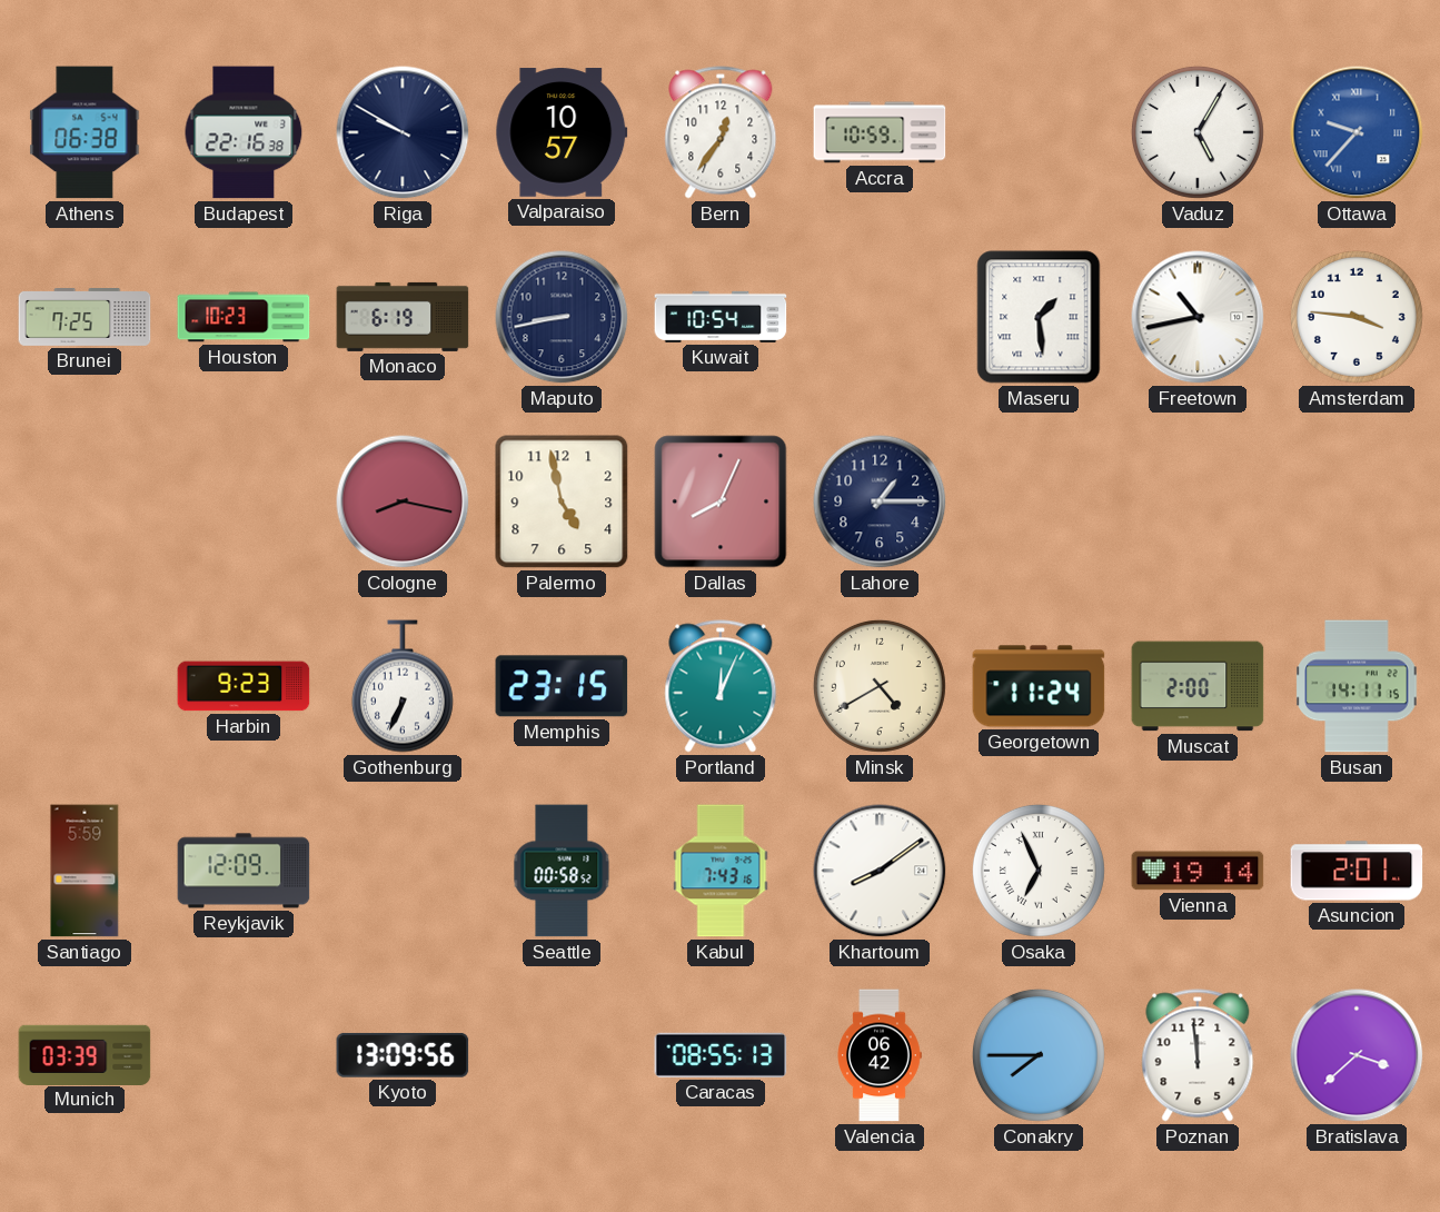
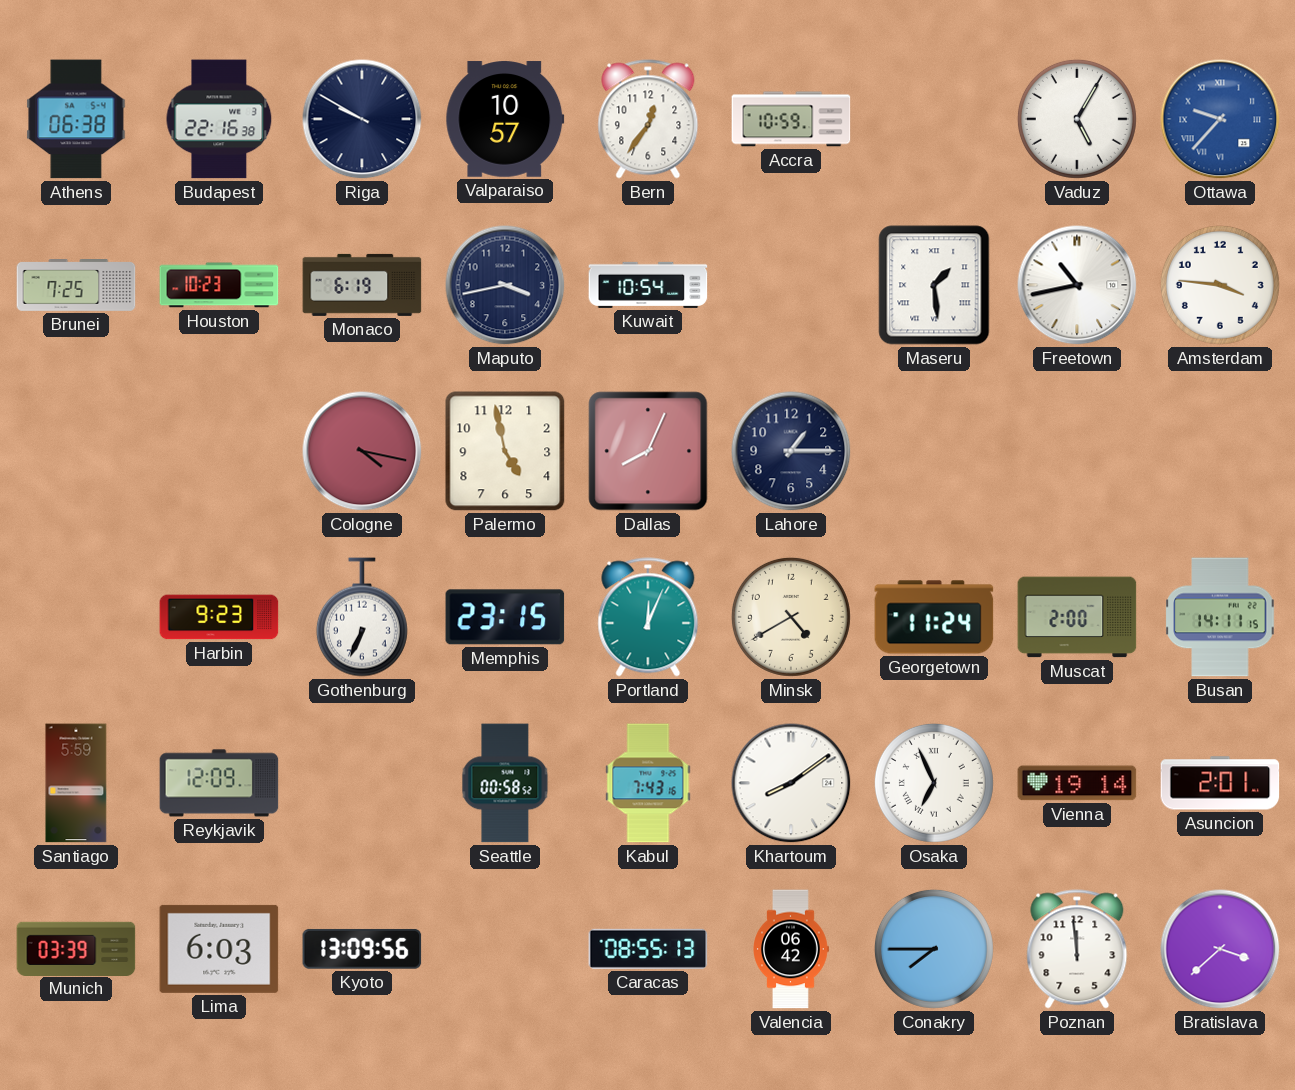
Maputo: 8:43 -> 3:43
Cologne: 8:17 -> 4:17
Lima: none -> 6:03
